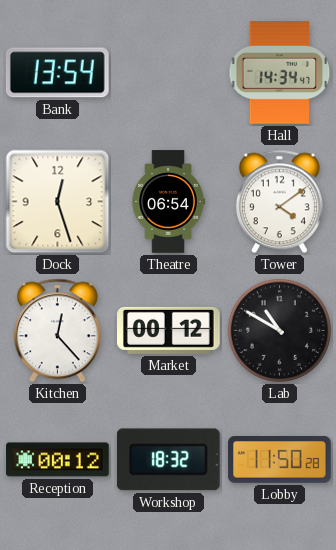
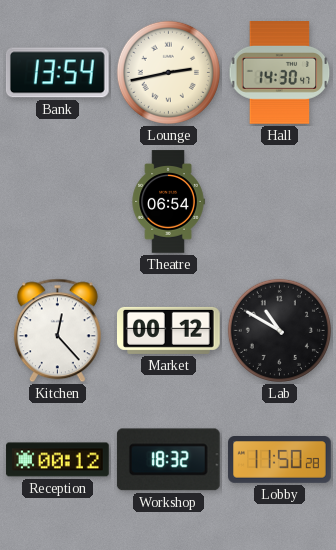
Lounge: none -> 2:43
Hall: 14:34 -> 14:30
Dock: 12:27 -> none
Tower: 4:09 -> none
